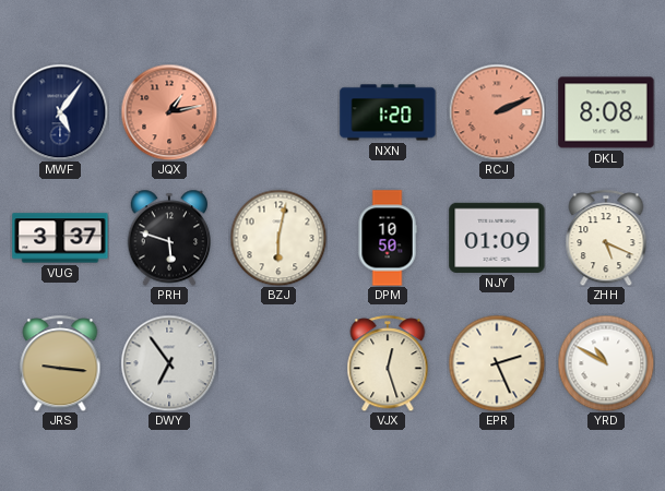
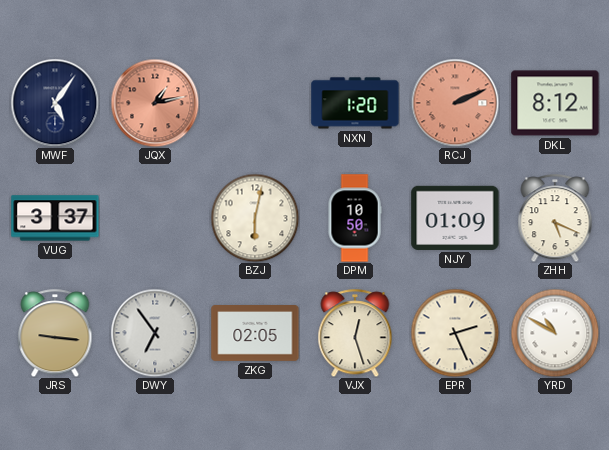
DKL: 8:08 -> 8:12
PRH: 5:48 -> none
ZKG: none -> 02:05
